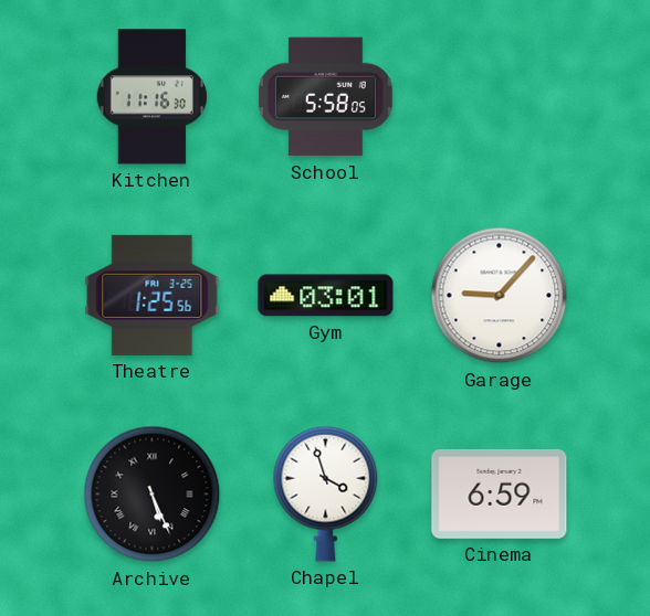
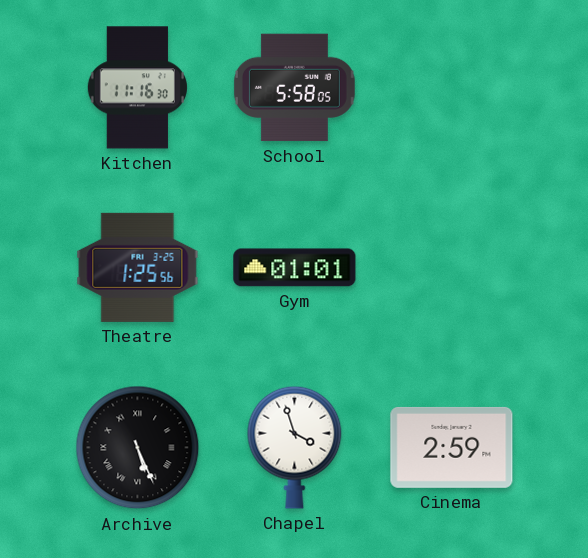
Gym: 03:01 -> 01:01
Garage: 9:07 -> none
Cinema: 6:59 -> 2:59
